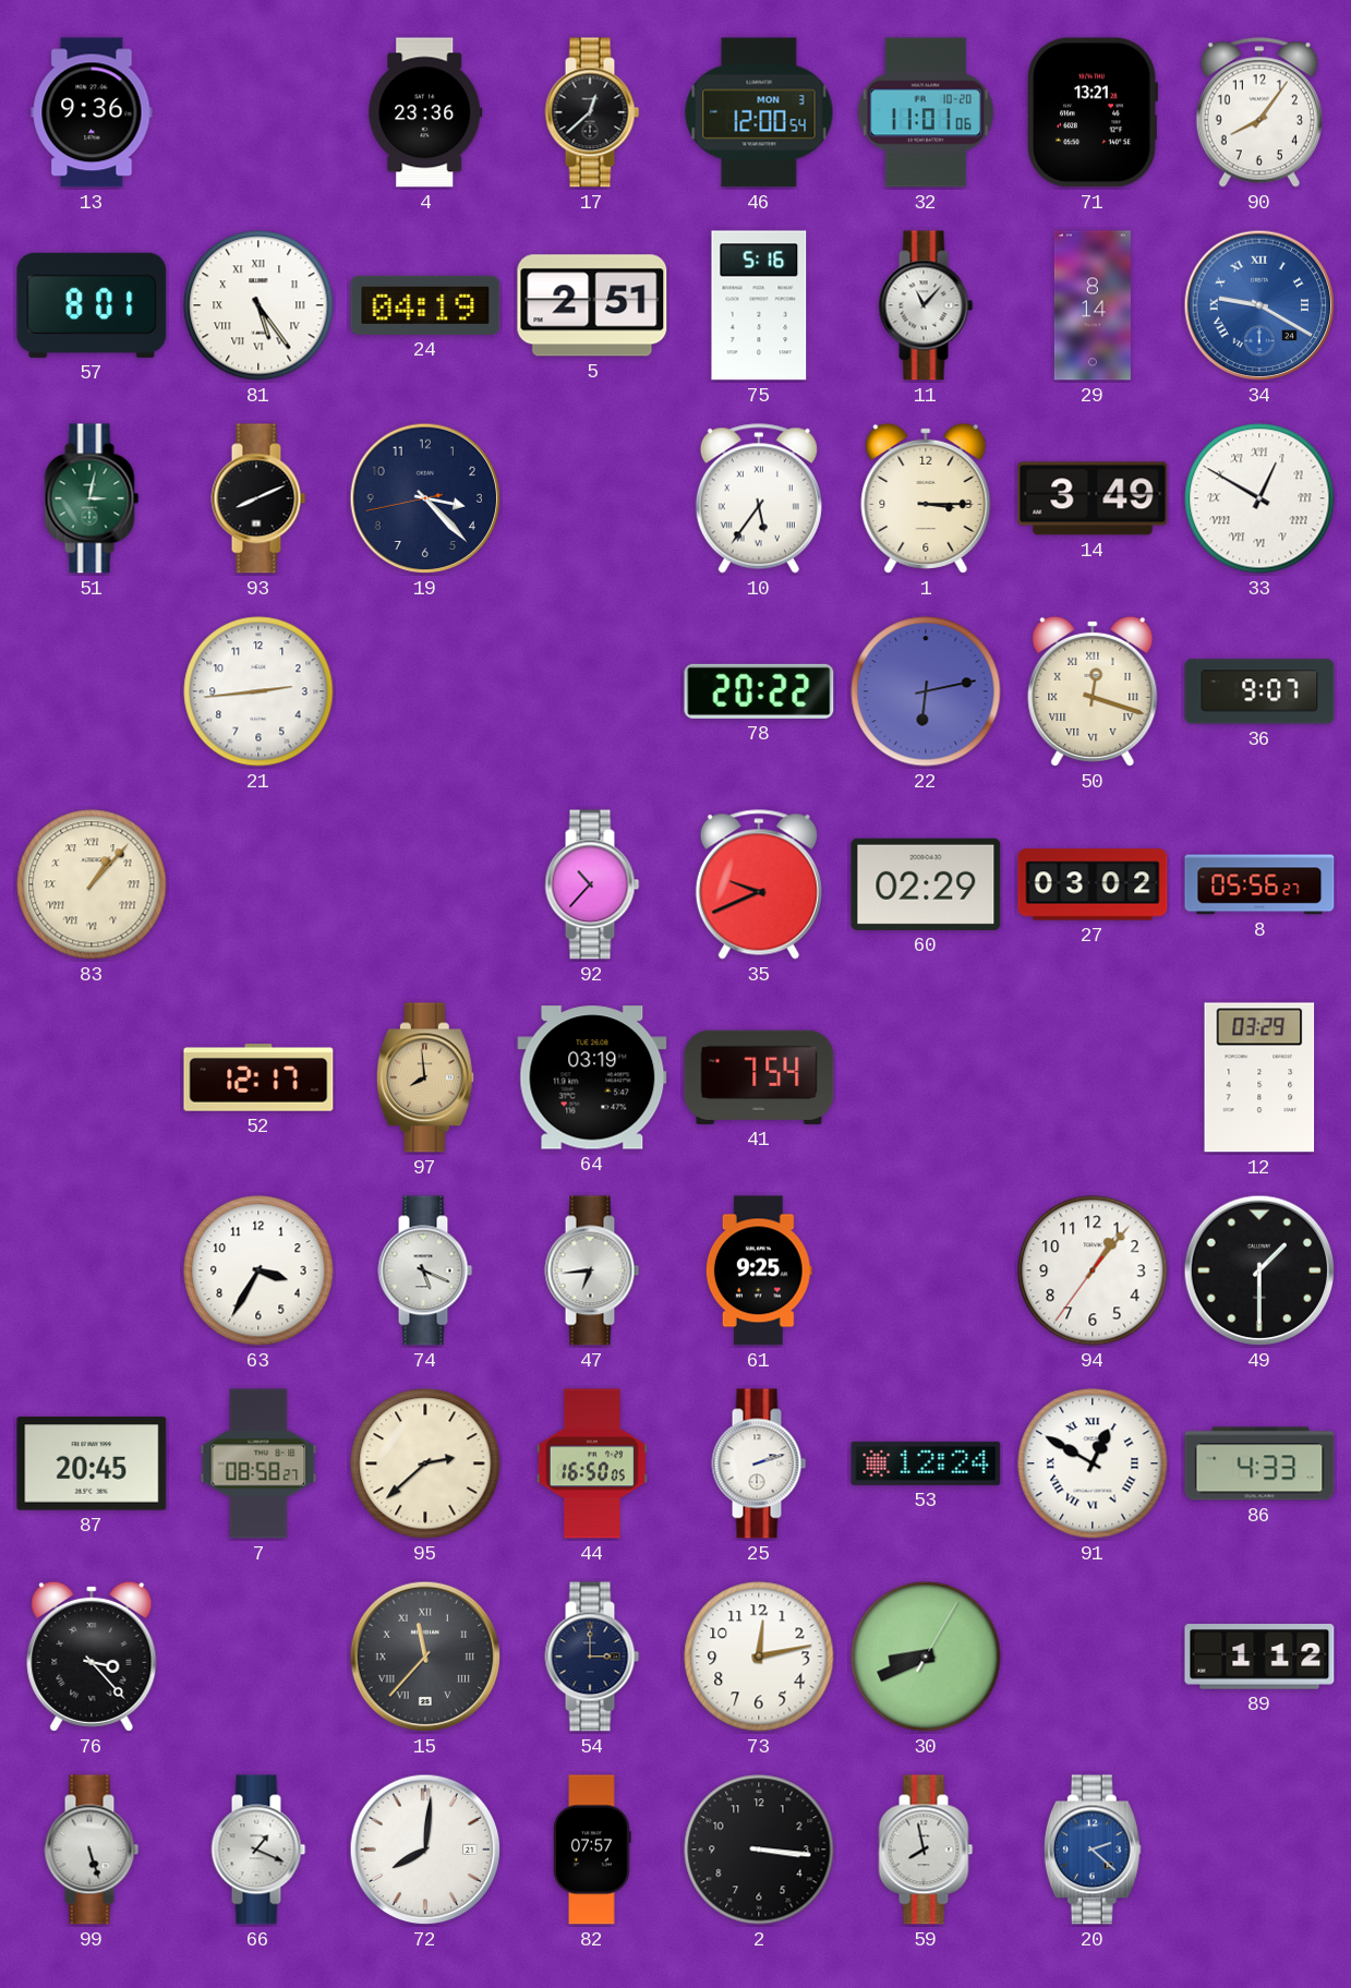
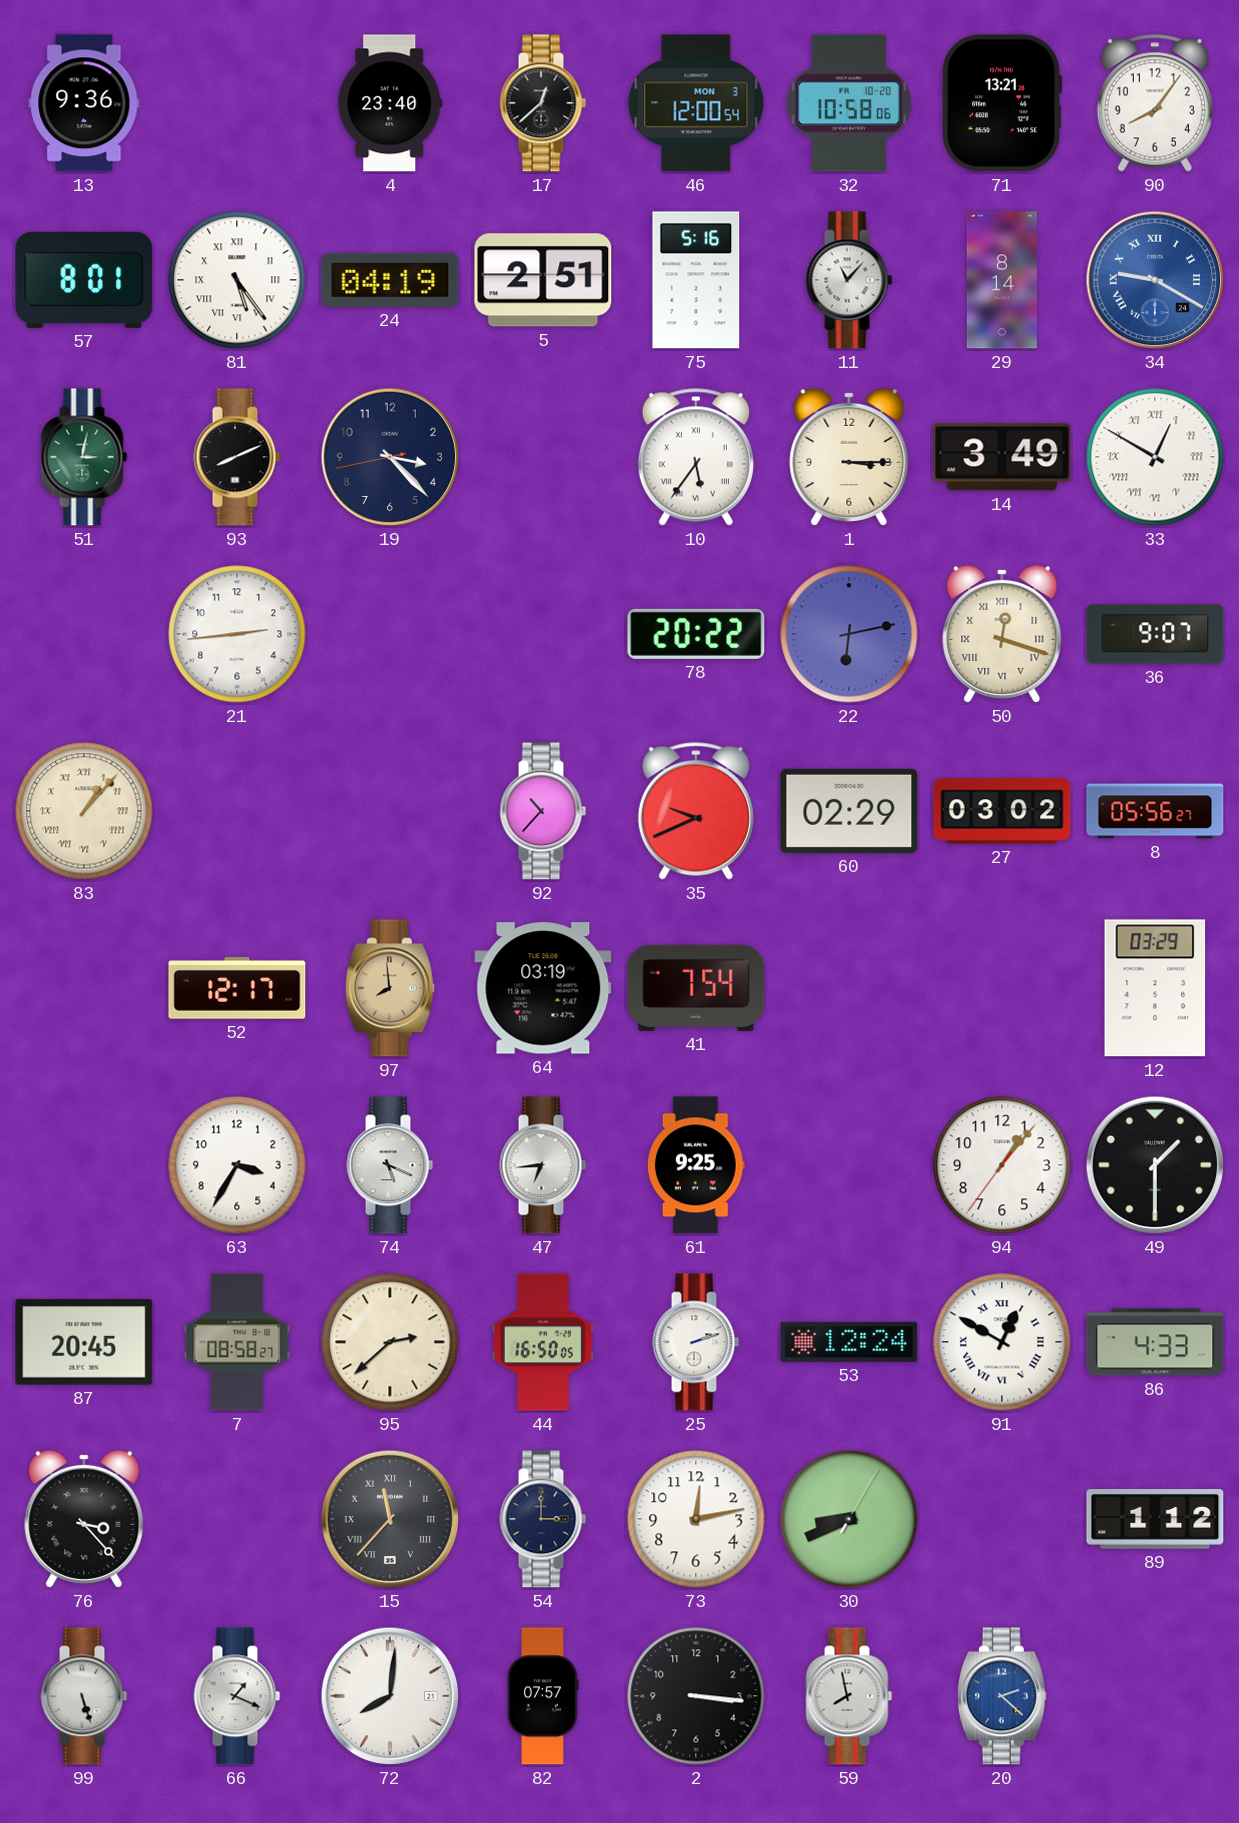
4: 23:36 -> 23:40
32: 11:01 -> 10:58
